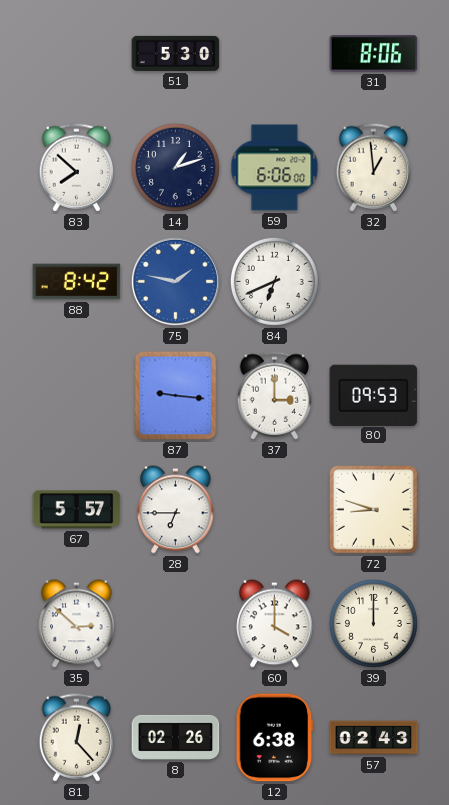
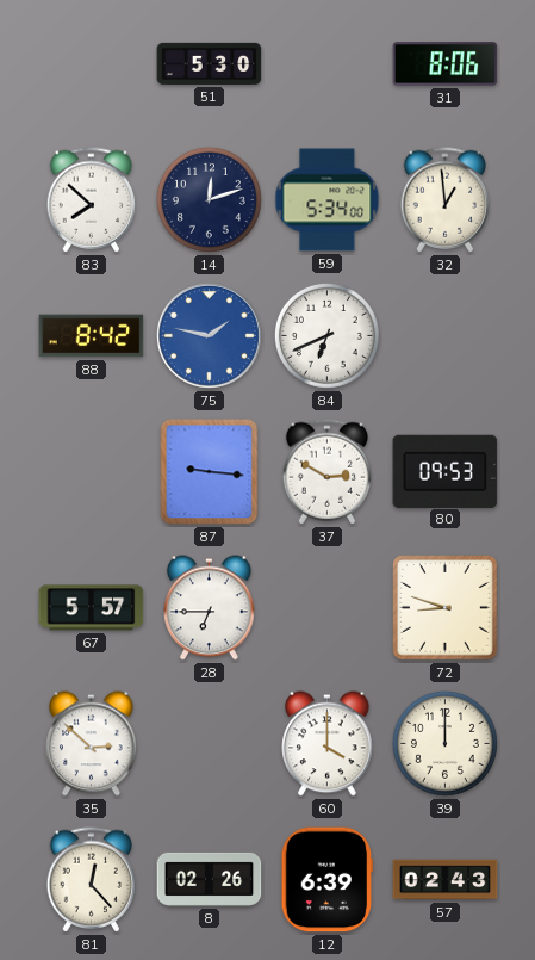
14: 1:12 -> 12:12
59: 6:06 -> 5:34
37: 3:00 -> 2:50
12: 6:38 -> 6:39
